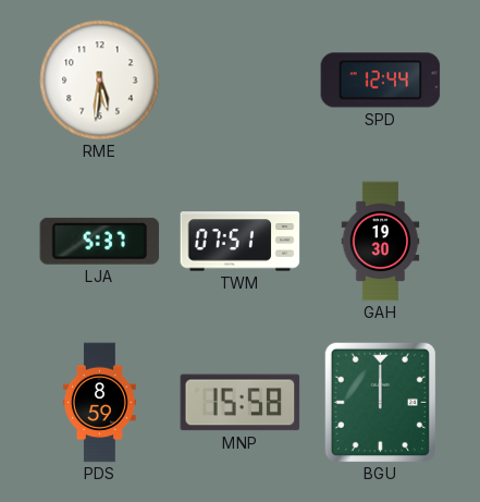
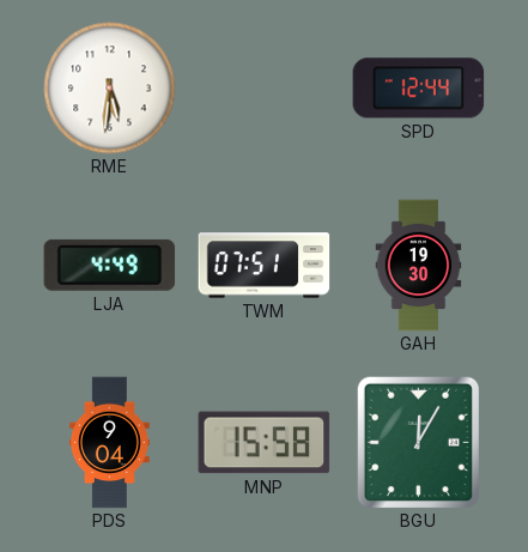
LJA: 5:37 -> 4:49
PDS: 8:59 -> 9:04
BGU: 12:00 -> 12:05
